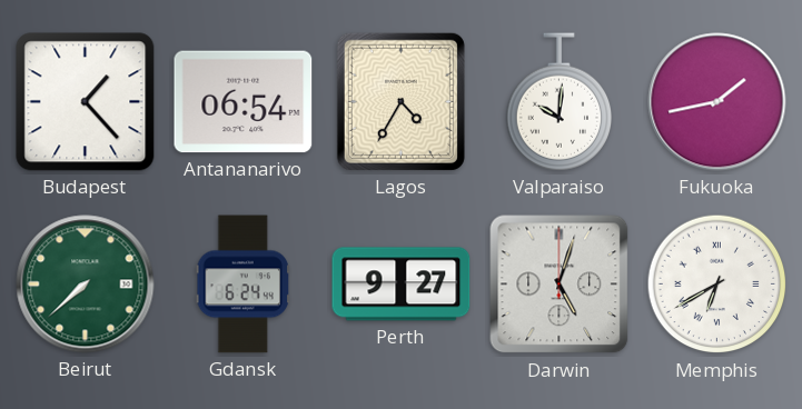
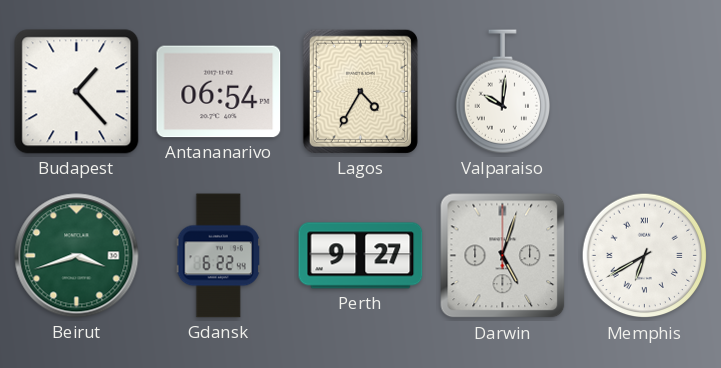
Fukuoka: 1:43 -> none
Beirut: 7:38 -> 3:42
Gdansk: 6:24 -> 6:22
